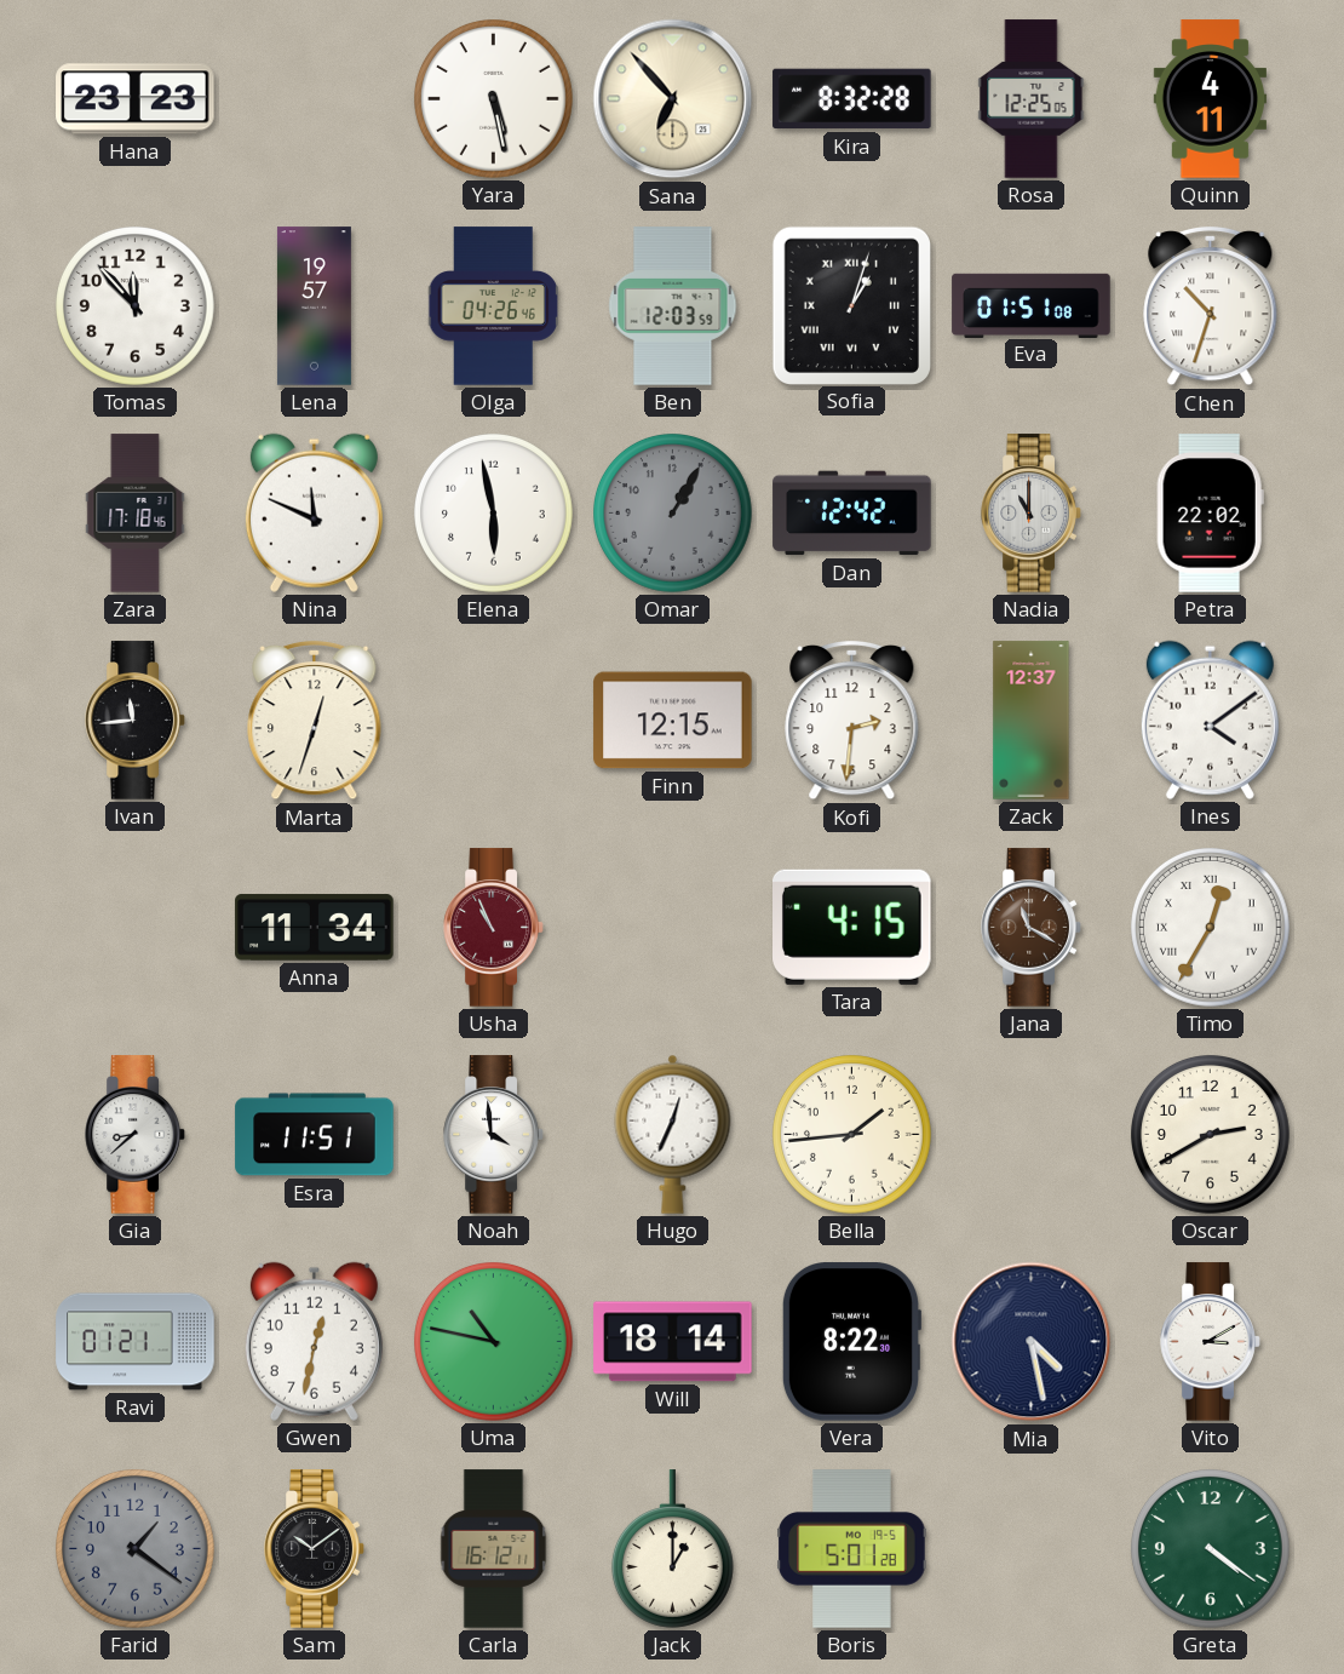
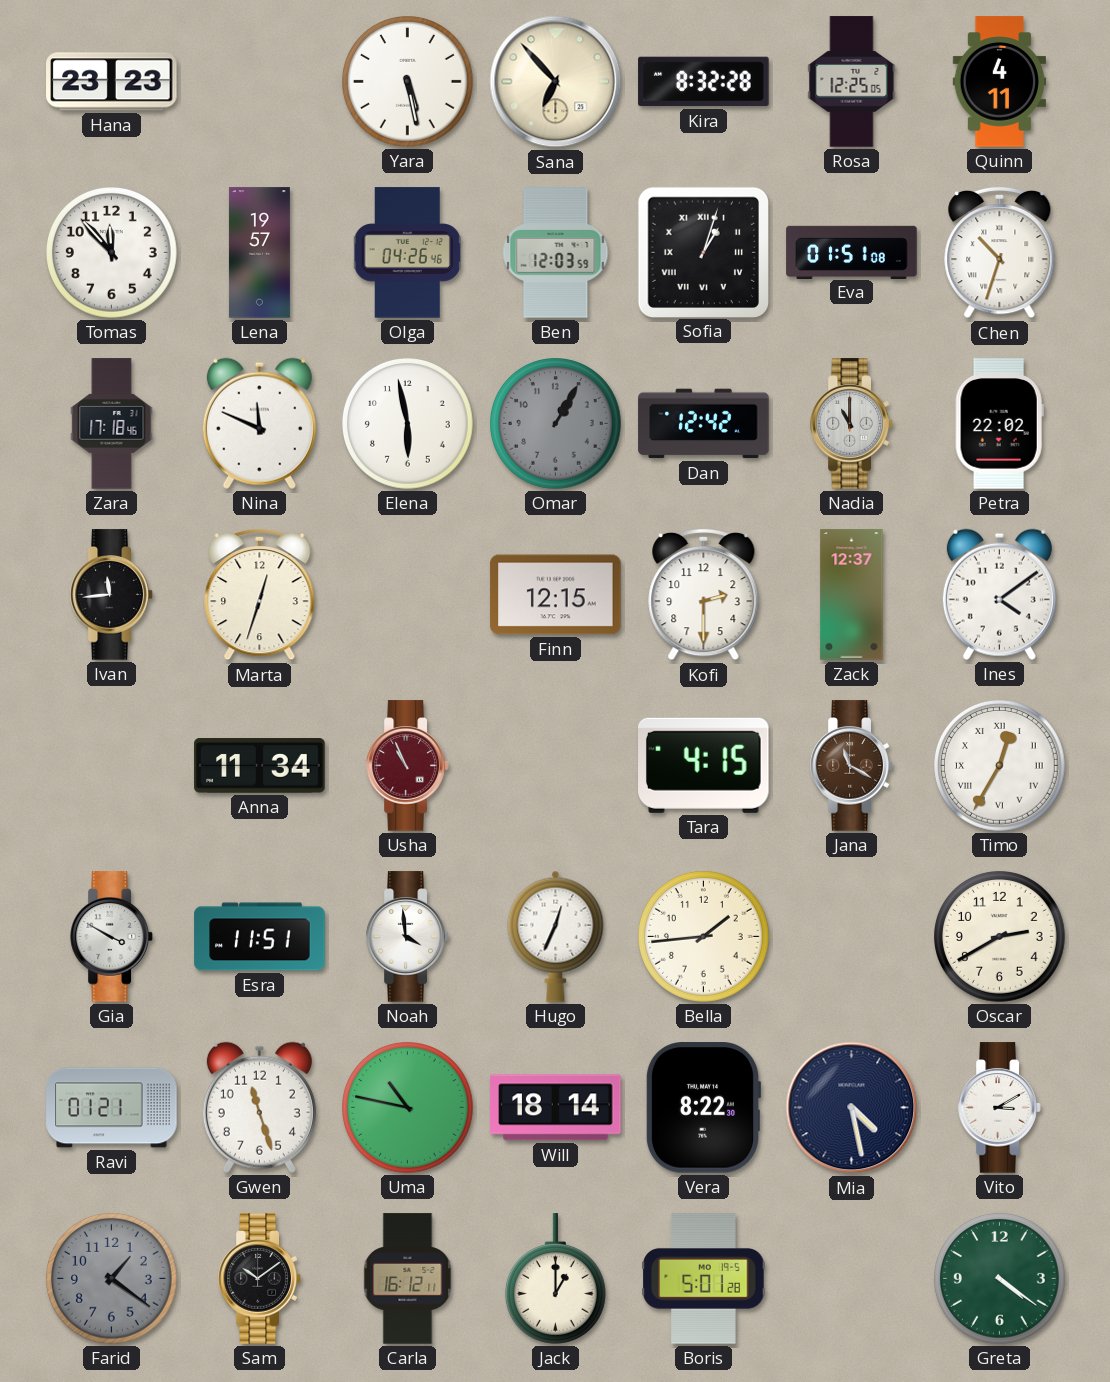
Kofi: 2:31 -> 2:30
Gia: 8:38 -> 3:50
Gwen: 12:32 -> 11:27
